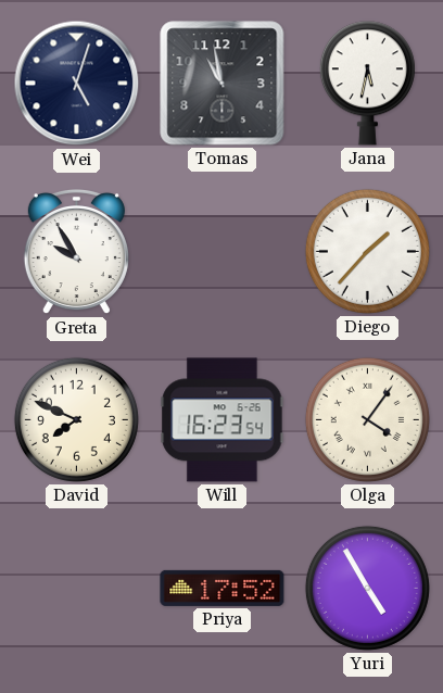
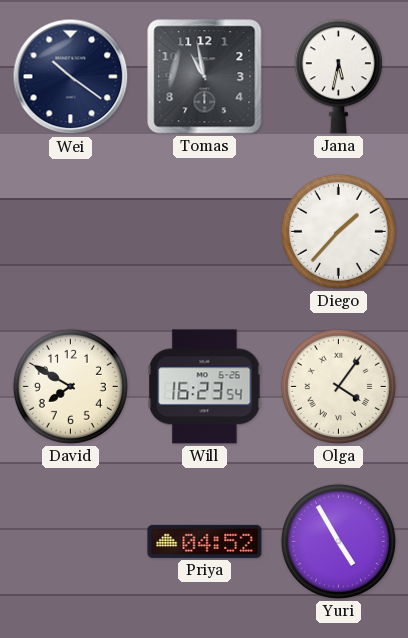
Wei: 5:03 -> 10:21
Greta: 9:55 -> none
David: 7:49 -> 7:50
Priya: 17:52 -> 04:52
